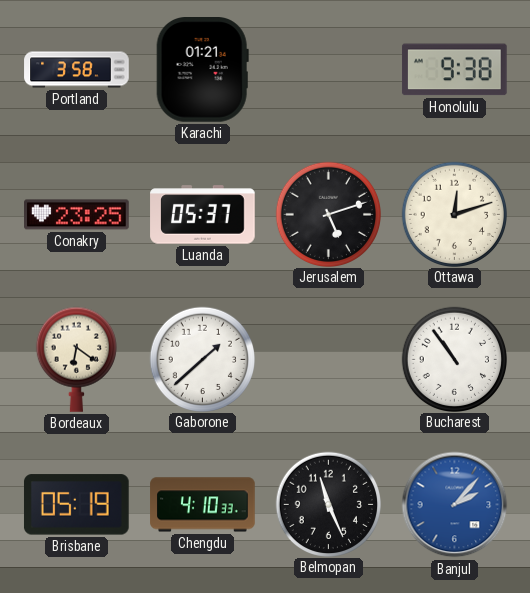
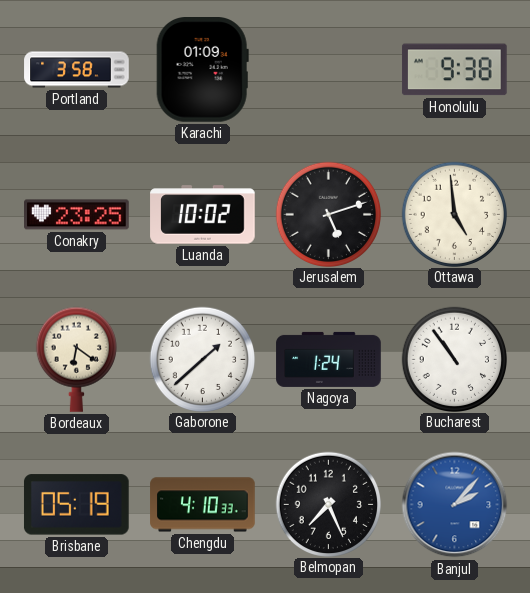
Karachi: 01:21 -> 01:09
Luanda: 05:37 -> 10:02
Ottawa: 12:12 -> 4:59
Nagoya: none -> 1:24
Belmopan: 11:26 -> 7:26
